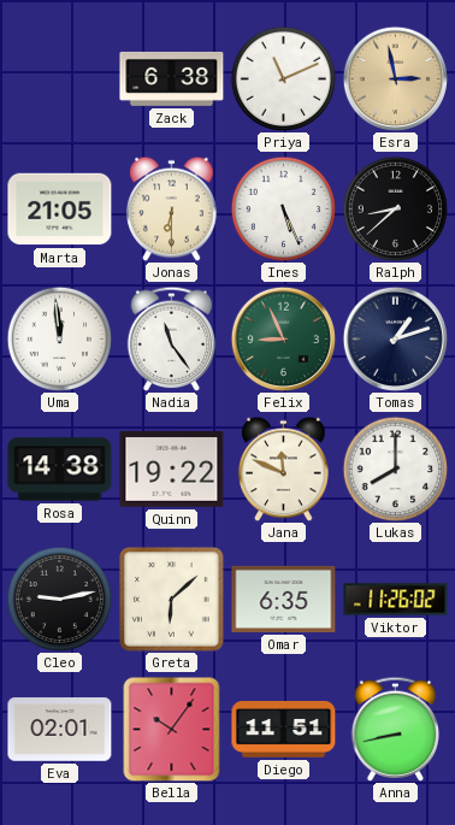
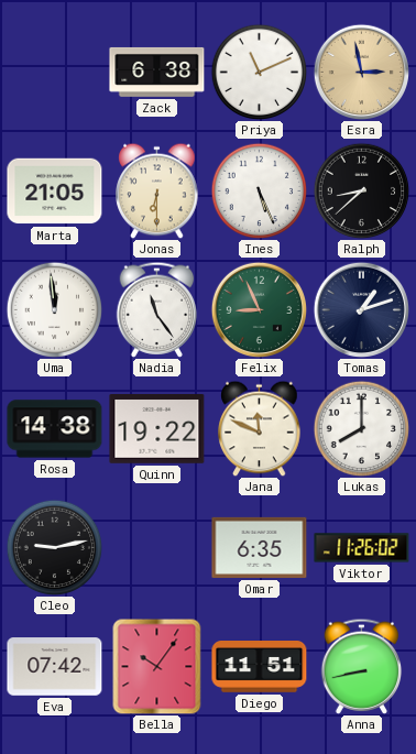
Greta: 6:08 -> none
Eva: 02:01 -> 07:42
